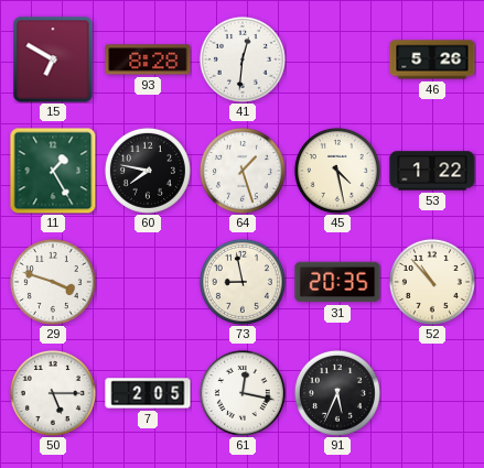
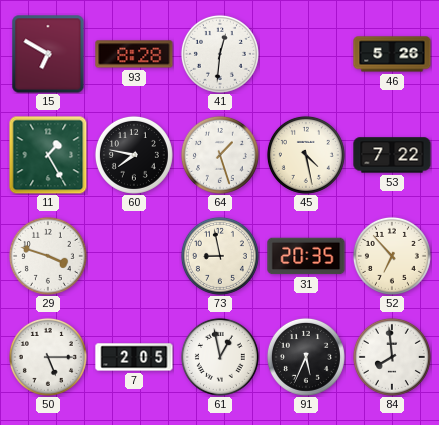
53: 1:22 -> 7:22
52: 10:53 -> 6:53
61: 12:17 -> 12:58
84: none -> 7:59
